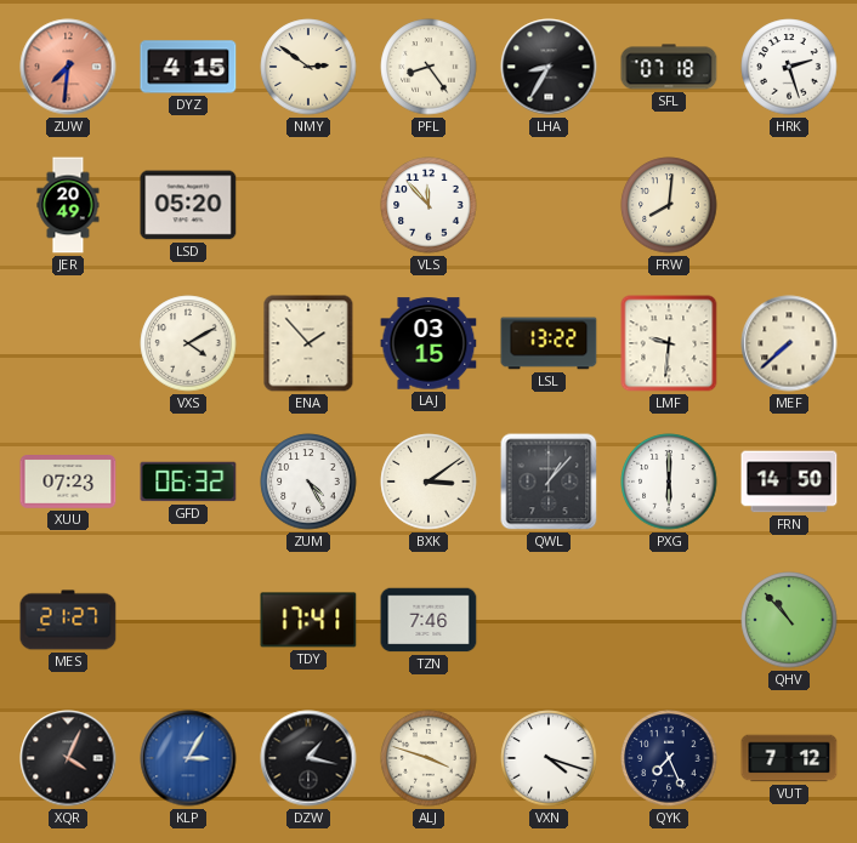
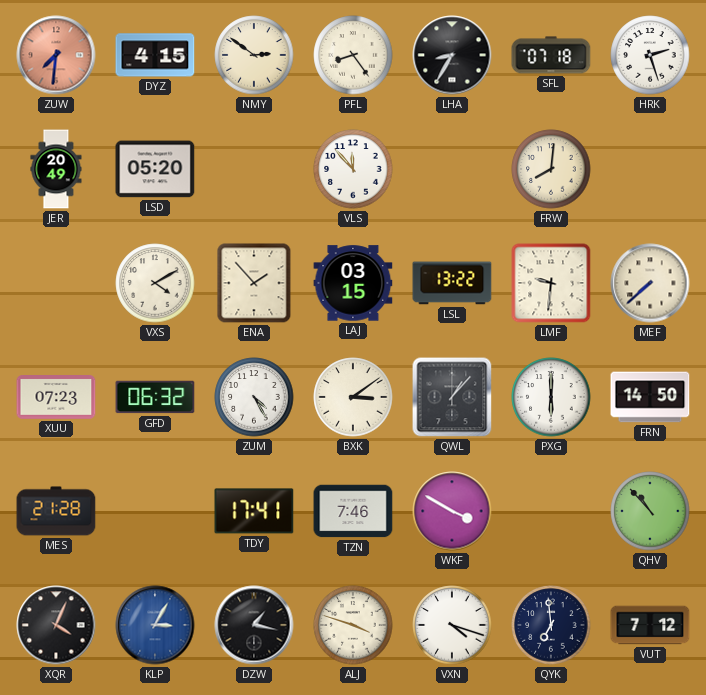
MES: 21:27 -> 21:28
WKF: none -> 3:50
QYK: 7:26 -> 6:59
